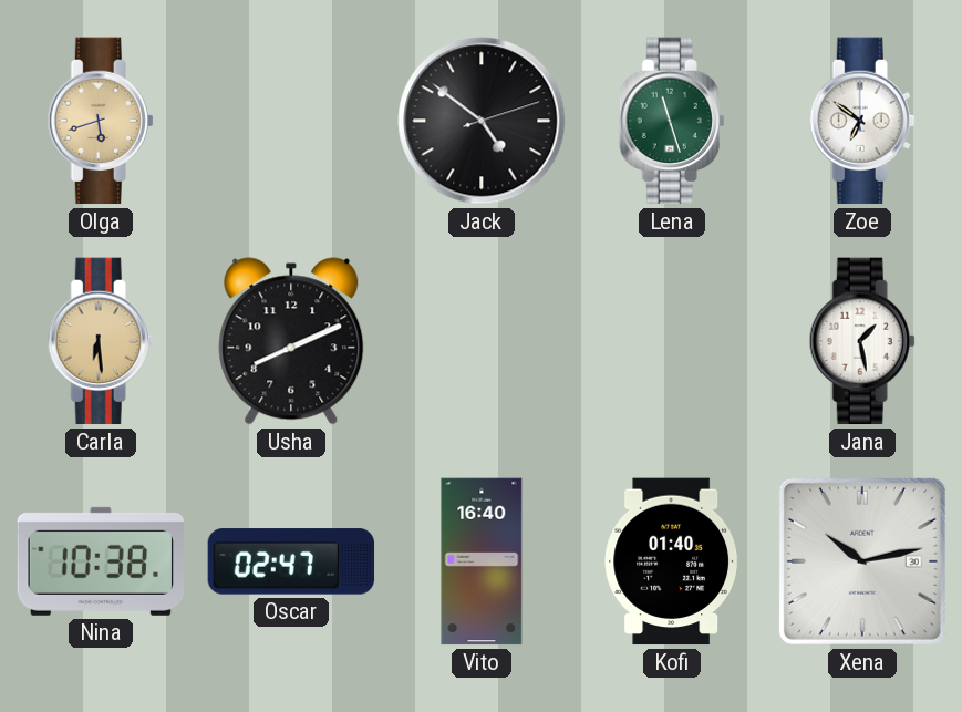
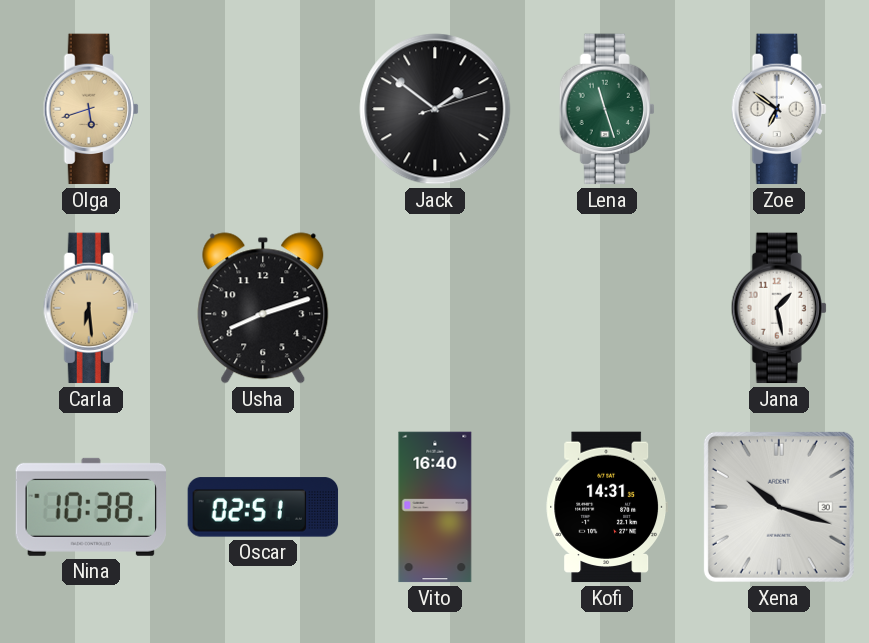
Jack: 4:51 -> 1:51
Usha: 8:11 -> 8:12
Oscar: 02:47 -> 02:51
Kofi: 01:40 -> 14:31
Xena: 10:13 -> 10:18
